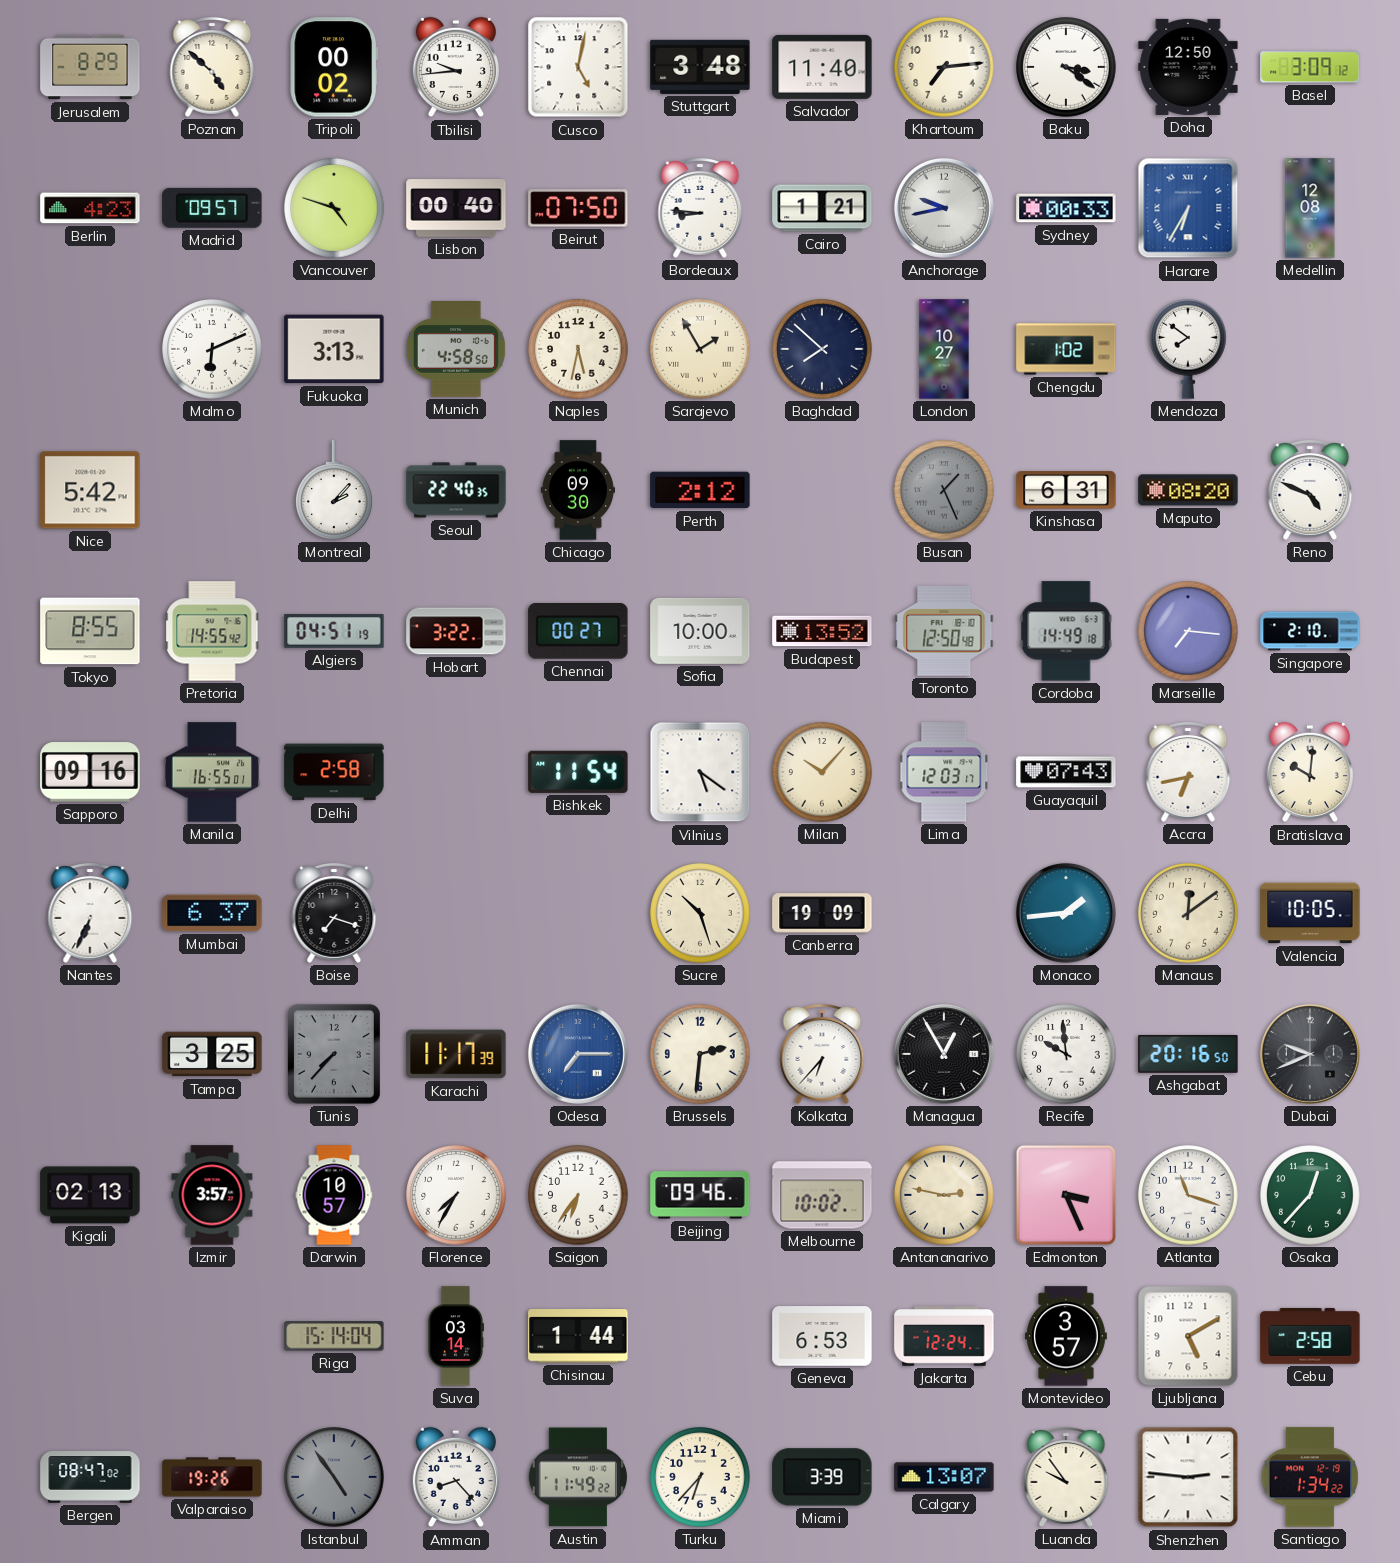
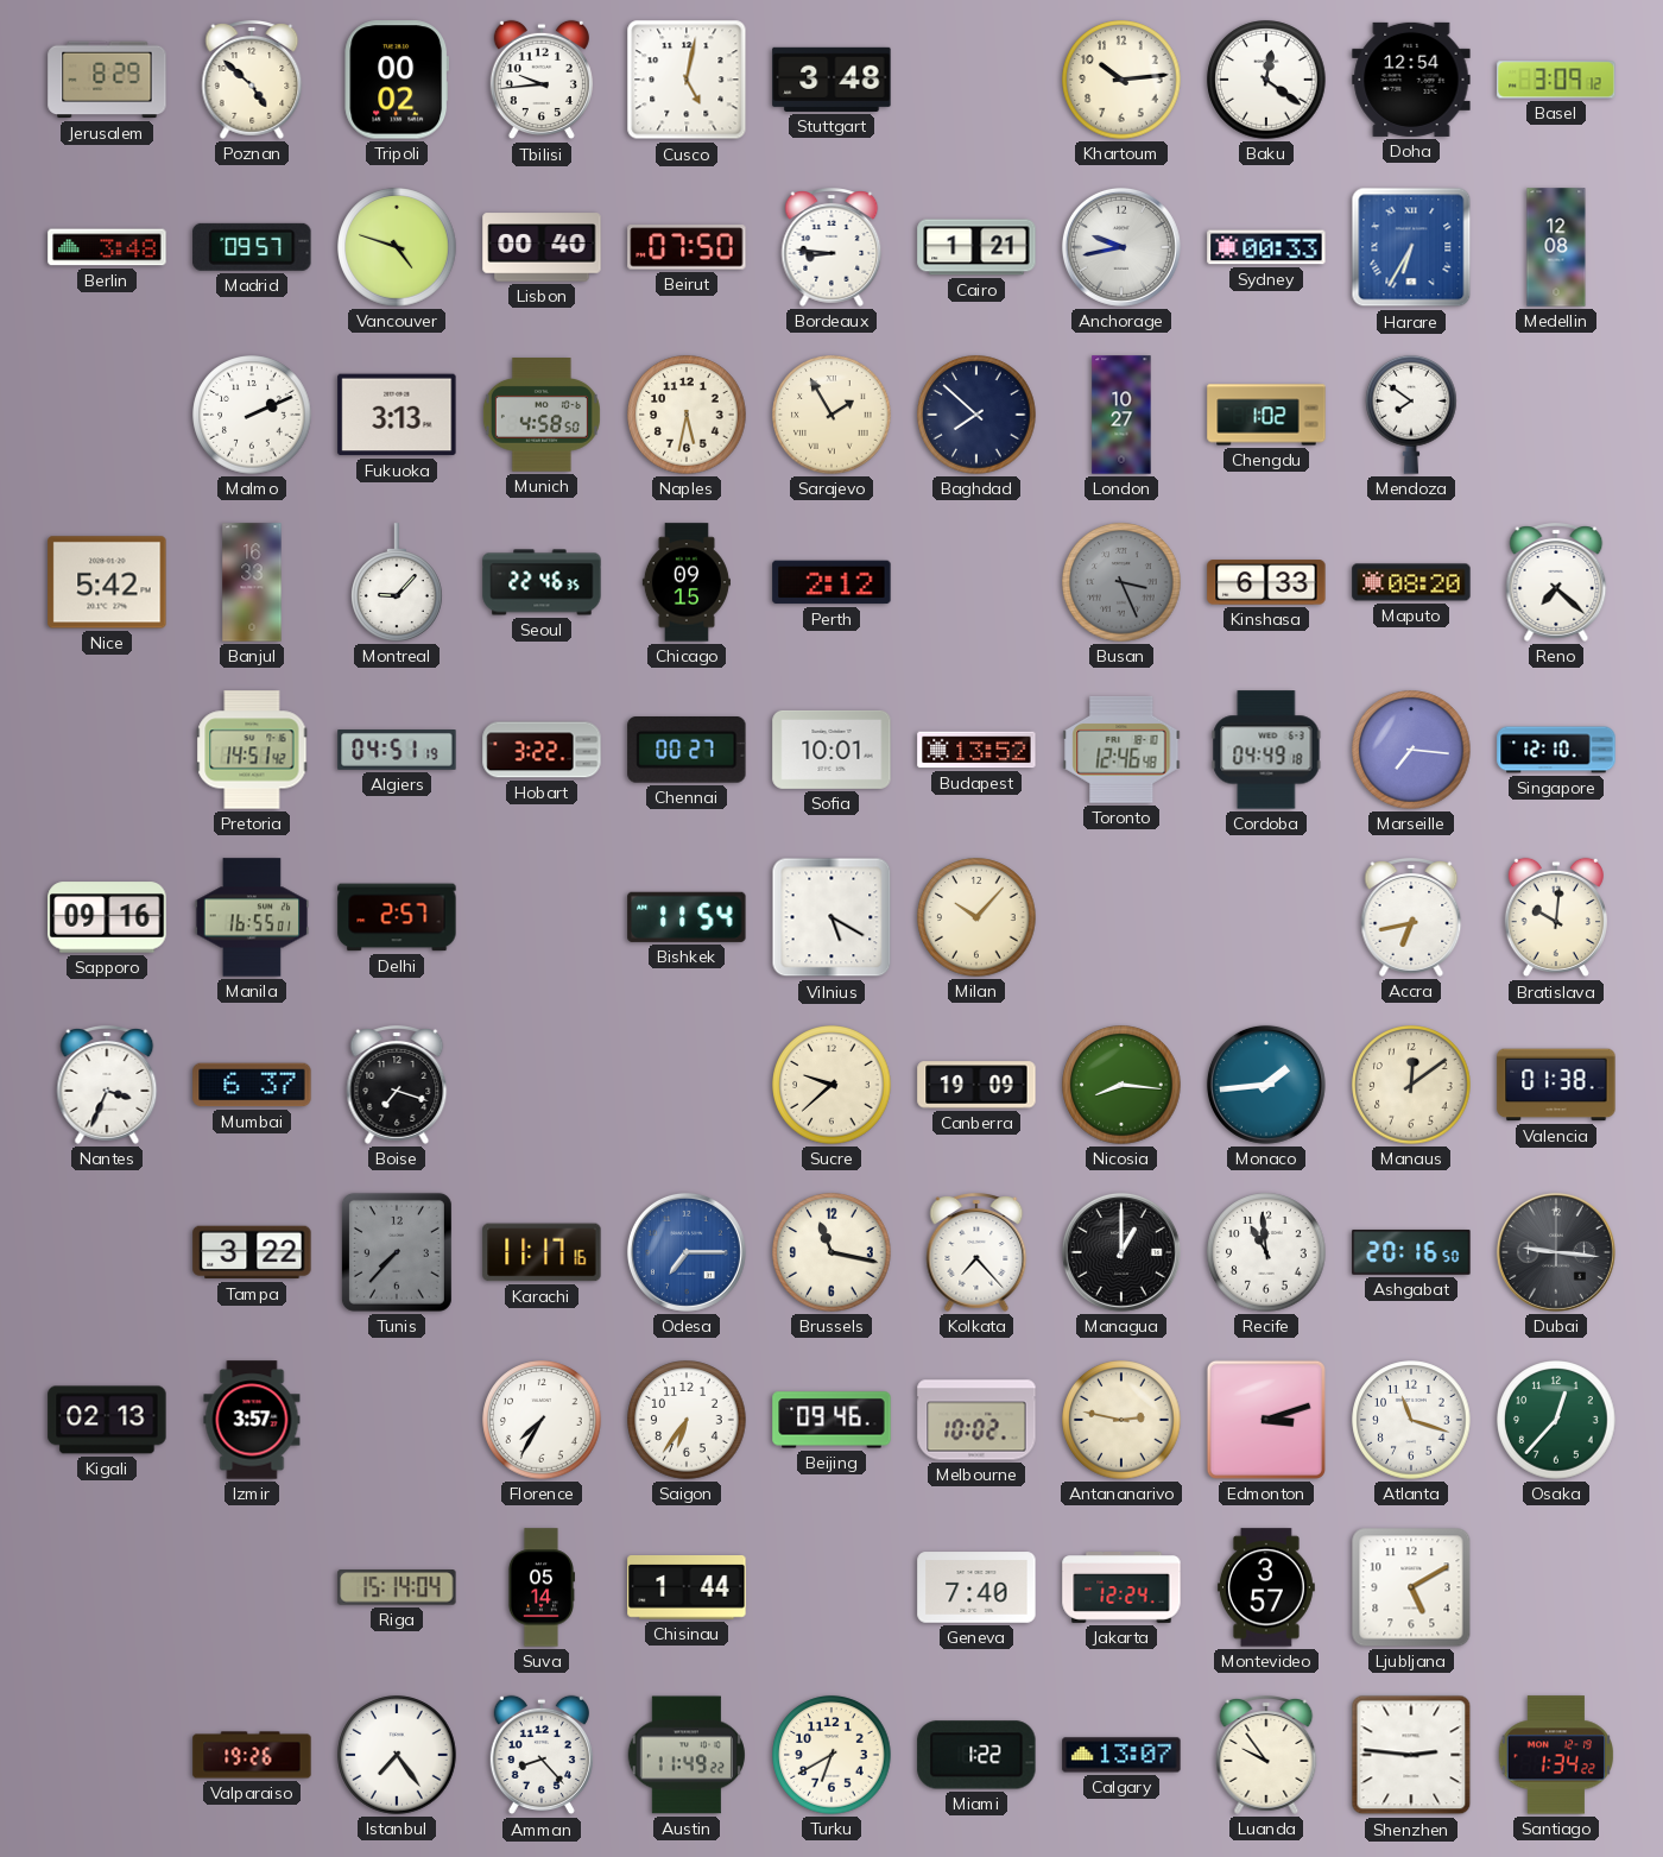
Salvador: 11:40 -> none
Khartoum: 7:14 -> 10:14
Baku: 3:21 -> 12:21
Doha: 12:50 -> 12:54
Berlin: 4:23 -> 3:48
Malmo: 6:11 -> 2:11
Banjul: none -> 16:33
Montreal: 2:07 -> 9:07
Seoul: 22:40 -> 22:46
Chicago: 09:30 -> 09:15
Busan: 1:26 -> 3:26
Kinshasa: 6:31 -> 6:33
Reno: 4:49 -> 7:22
Tokyo: 8:55 -> none
Pretoria: 14:55 -> 14:51
Sofia: 10:00 -> 10:01
Toronto: 12:50 -> 12:46
Cordoba: 14:49 -> 04:49
Singapore: 2:10 -> 12:10
Delhi: 2:58 -> 2:57
Vilnius: 5:21 -> 5:20
Lima: 12:03 -> none
Guayaquil: 07:43 -> none
Nantes: 6:34 -> 3:34
Sucre: 10:27 -> 9:38
Nicosia: none -> 8:16
Valencia: 10:05 -> 01:38
Tampa: 3:25 -> 3:22
Karachi: 11:17:39 -> 11:17:16
Brussels: 2:31 -> 11:17
Kolkata: 6:37 -> 7:23
Managua: 12:55 -> 1:00
Recife: 9:59 -> 10:59
Dubai: 9:41 -> 9:16
Darwin: 10:57 -> none
Edmonton: 3:26 -> 3:12
Suva: 03:14 -> 05:14
Geneva: 6:53 -> 7:40
Cebu: 2:58 -> none
Bergen: 08:47 -> none
Istanbul: 4:54 -> 7:24
Istanbul dial: grey -> white
Turku: 6:37 -> 6:40
Miami: 3:39 -> 1:22
